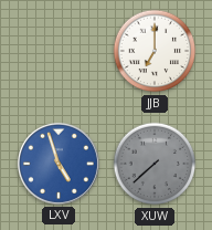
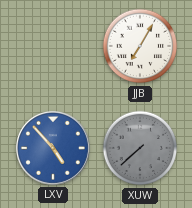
JJB: 7:00 -> 7:05
LXV: 4:57 -> 4:53
